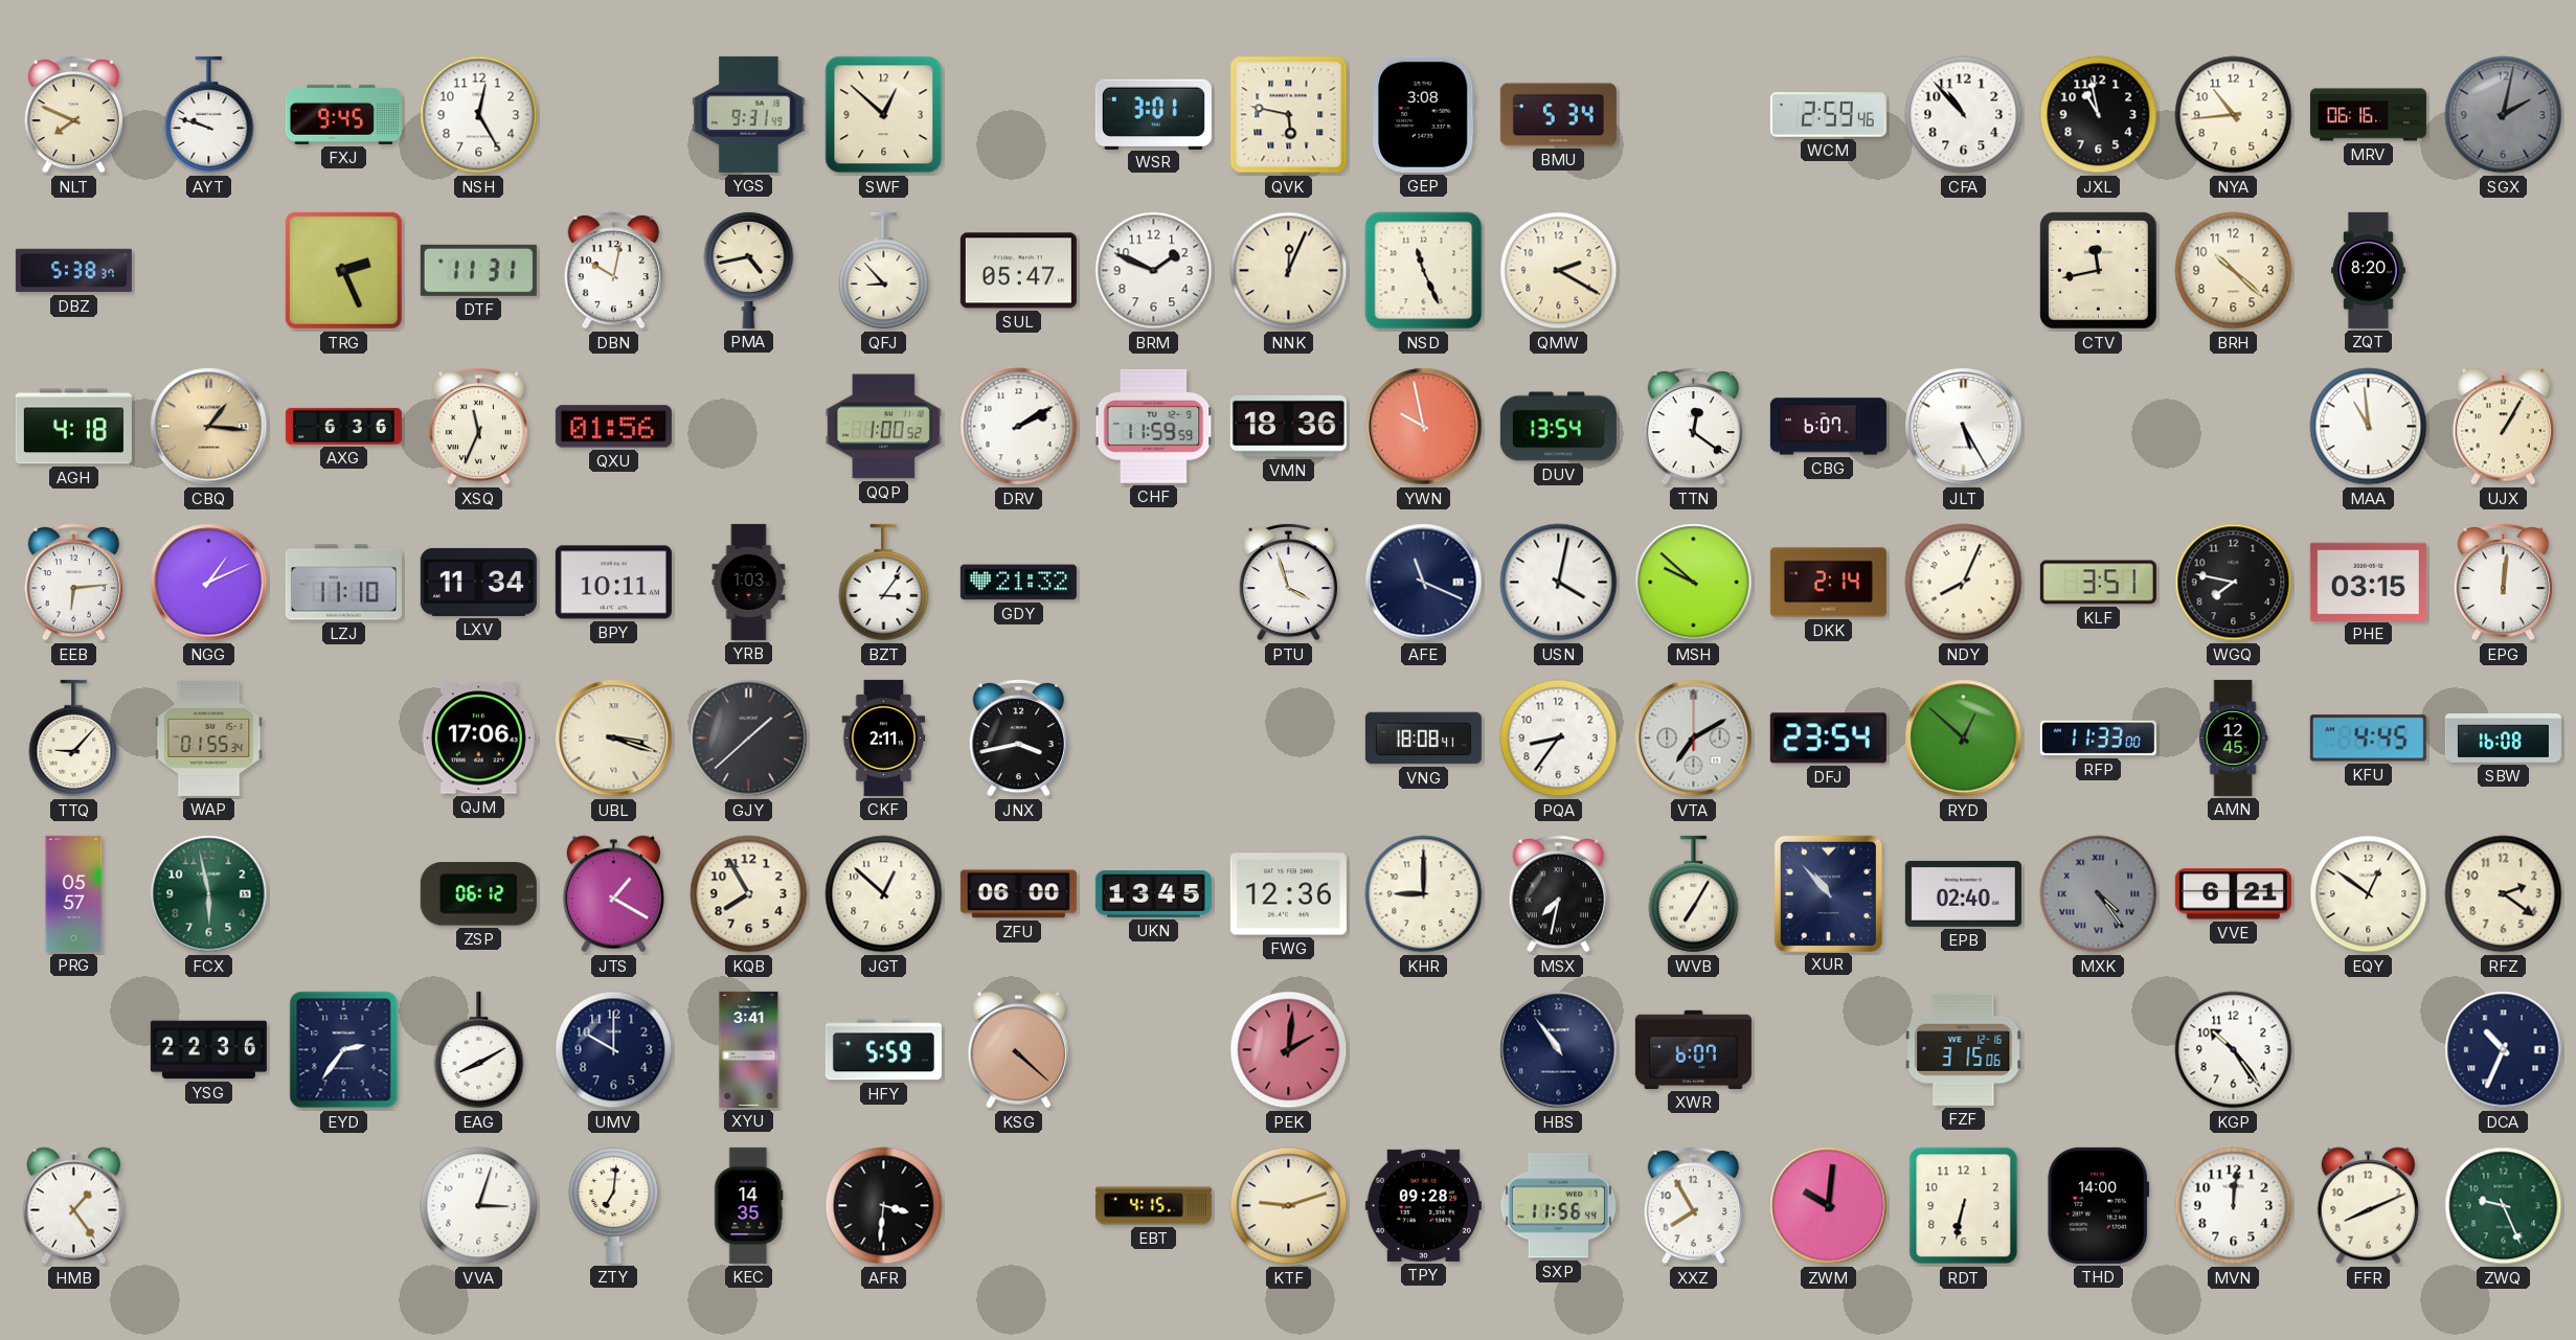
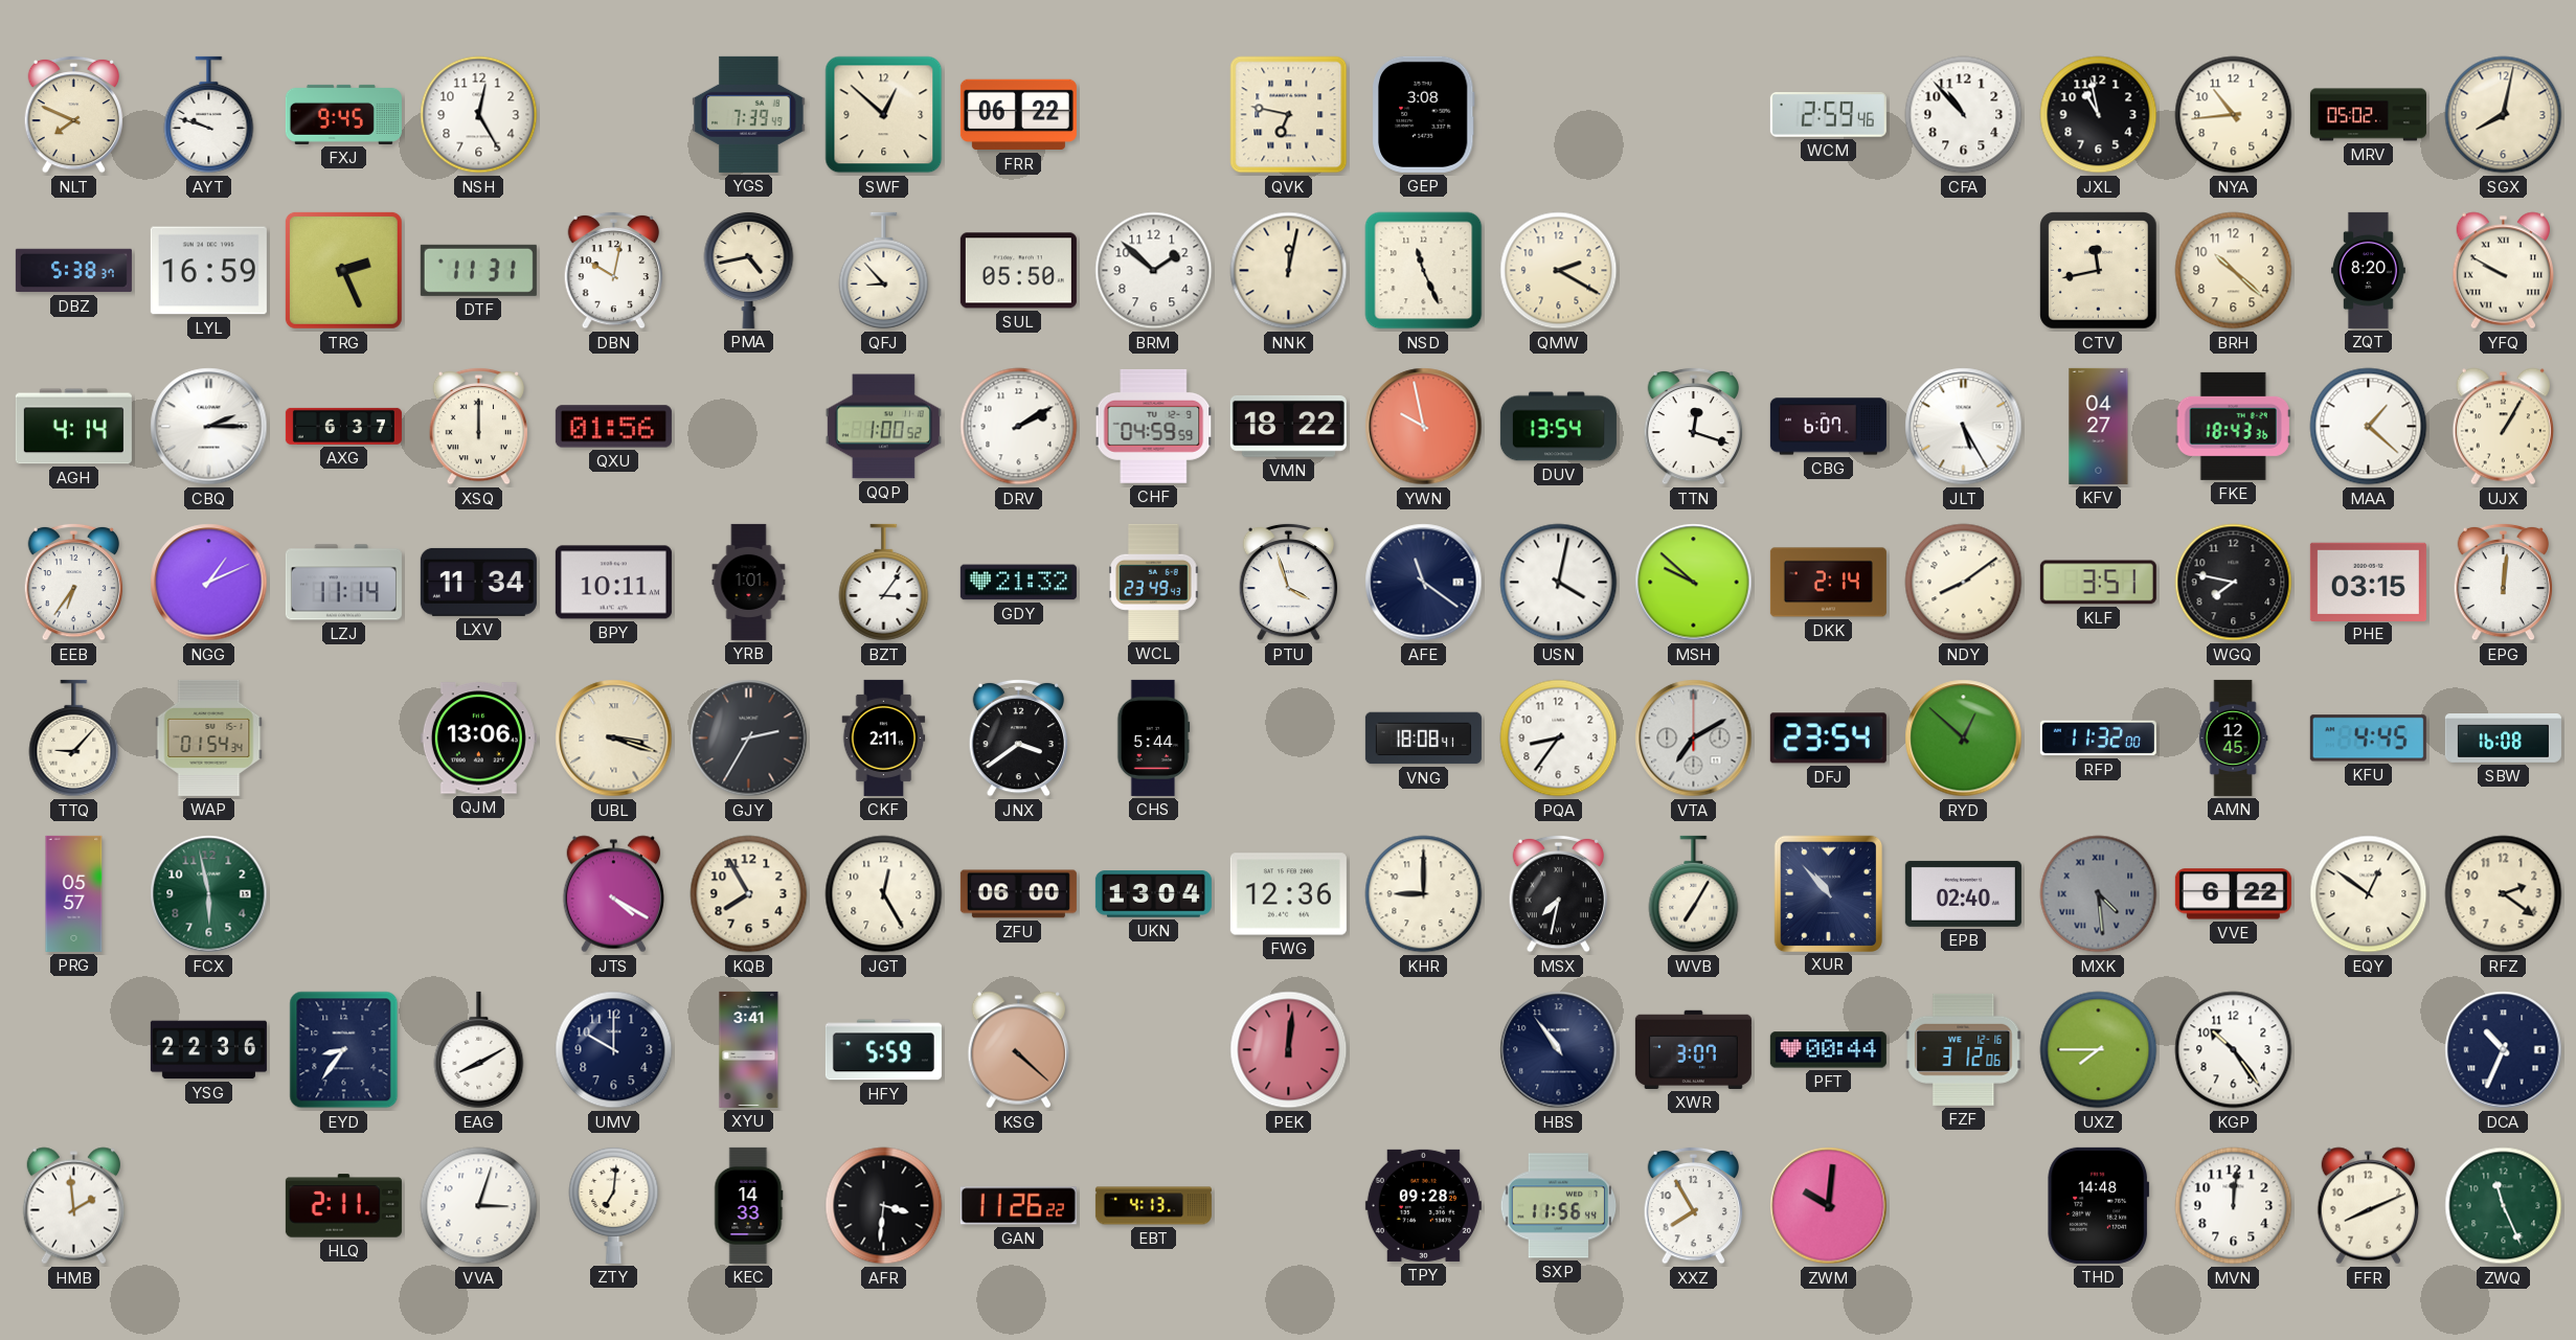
YGS: 9:31 -> 7:39
FRR: none -> 06:22
WSR: 3:01 -> none
QVK: 5:47 -> 6:47
BMU: 5:34 -> none
MRV: 06:16 -> 05:02
SGX: 2:02 -> 8:02
SGX dial: grey -> cream
LYL: none -> 16:59
SUL: 05:47 -> 05:50
BRM: 1:49 -> 1:52
NNK: 12:04 -> 12:02
YFQ: none -> 9:50
AGH: 4:18 -> 4:14
CBQ: 1:16 -> 2:15
CBQ dial: champagne -> white
AXG: 6:36 -> 6:37
XSQ: 11:34 -> 12:00
CHF: 11:59 -> 04:59
VMN: 18:36 -> 18:22
TTN: 12:21 -> 12:18
KFV: none -> 04:27
FKE: none -> 18:43
MAA: 10:59 -> 1:22
EEB: 6:14 -> 6:36
LZJ: 11:10 -> 11:14
YRB: 1:03 -> 1:01
WCL: none -> 23:49
AFE: 11:19 -> 11:21
NDY: 8:04 -> 8:09
WAP: 01:55 -> 01:54
QJM: 17:06 -> 13:06
GJY: 1:38 -> 2:35
JNX: 3:43 -> 3:39
CHS: none -> 5:44
RFP: 11:33 -> 11:32
ZSP: 06:12 -> none
JTS: 1:20 -> 4:20
JGT: 12:52 -> 12:25
UKN: 13:45 -> 13:04
MXK: 4:24 -> 4:29
VVE: 6:21 -> 6:22
EYD: 2:36 -> 8:36
PEK: 2:01 -> 12:01
XWR: 6:07 -> 3:07
PFT: none -> 00:44
FZF: 3:15 -> 3:12
UXZ: none -> 7:45
HMB: 1:24 -> 1:59
HLQ: none -> 2:11
KEC: 14:35 -> 14:33
GAN: none -> 11:26
EBT: 4:15 -> 4:13
KTF: 9:12 -> none
RDT: 6:32 -> none
THD: 14:00 -> 14:48
ZWQ: 9:26 -> 11:26
